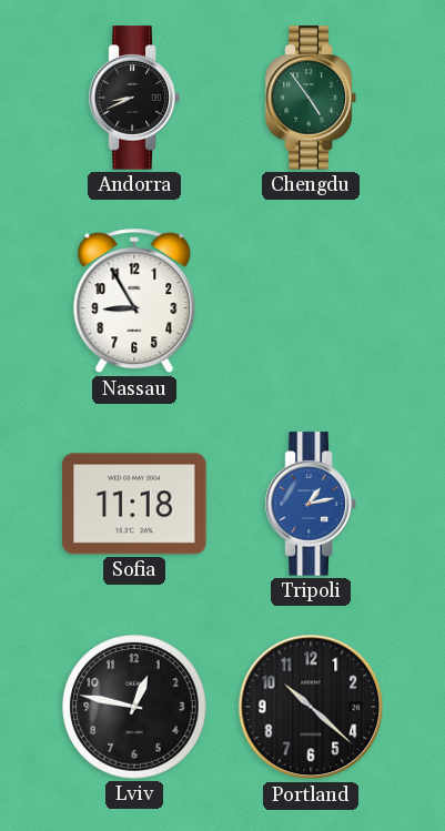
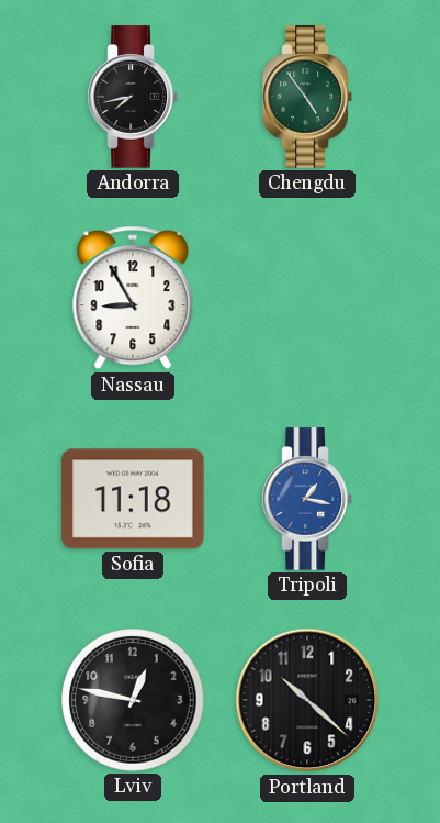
Andorra: 8:41 -> 7:43
Tripoli: 1:13 -> 1:17
